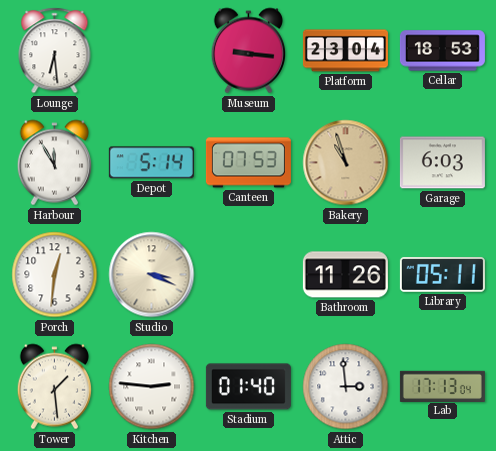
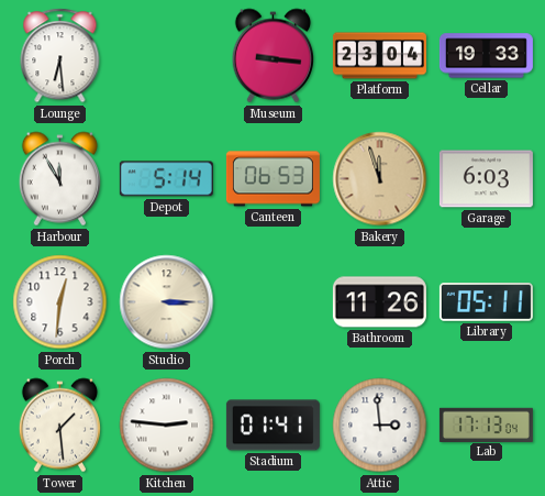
Cellar: 18:53 -> 19:33
Canteen: 07:53 -> 06:53
Bakery: 10:57 -> 11:57
Studio: 3:19 -> 3:15
Stadium: 01:40 -> 01:41
